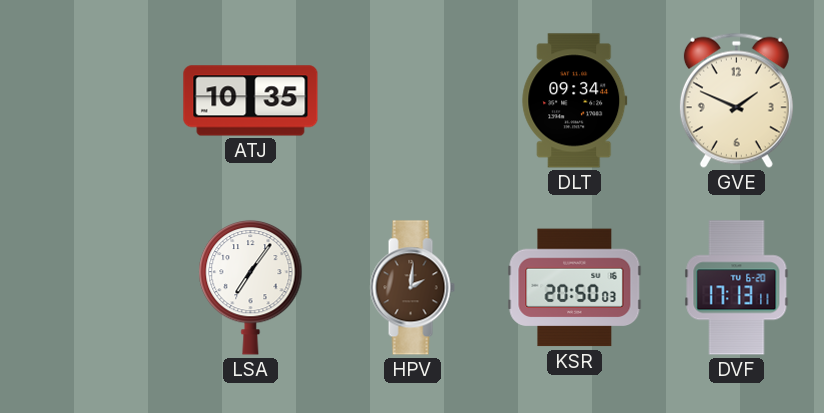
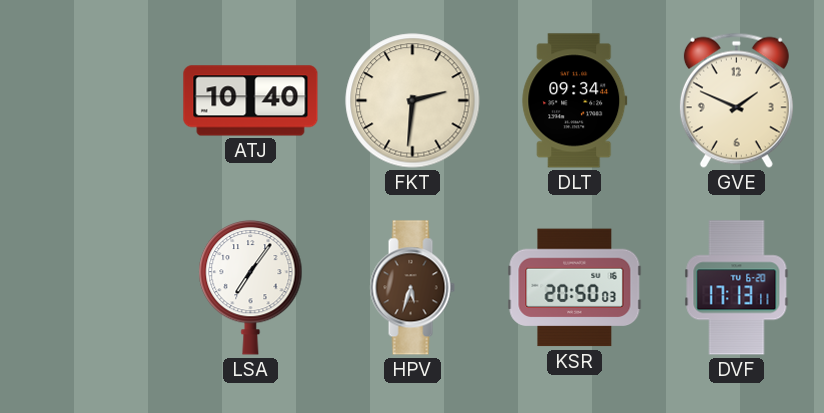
ATJ: 10:35 -> 10:40
FKT: none -> 2:31
HPV: 2:01 -> 5:33
